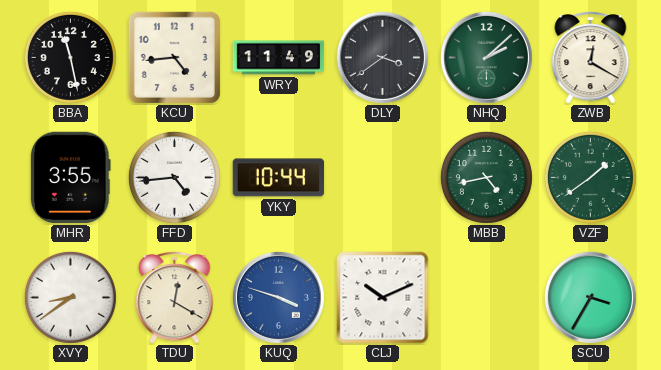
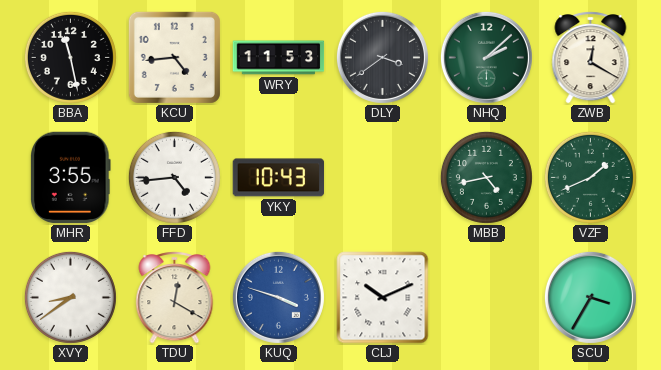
WRY: 11:49 -> 11:53
YKY: 10:44 -> 10:43
VZF: 1:39 -> 1:41
